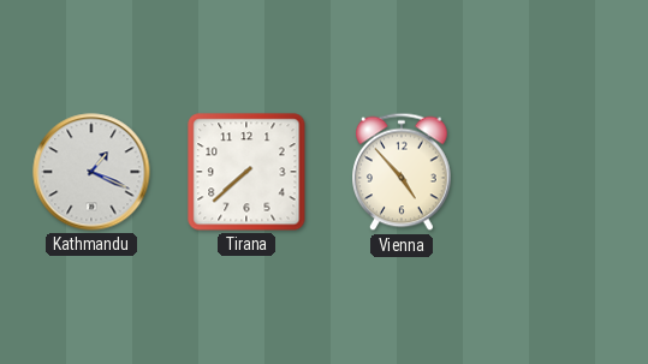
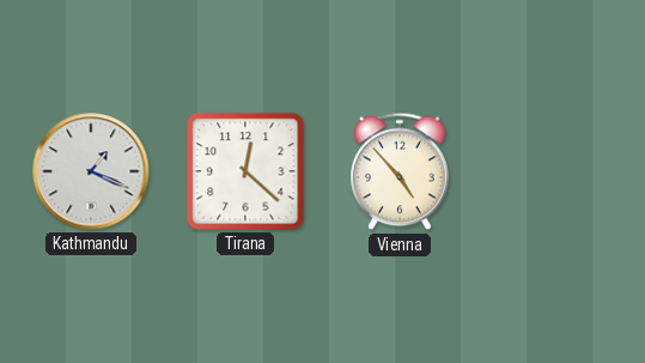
Tirana: 7:38 -> 12:22
